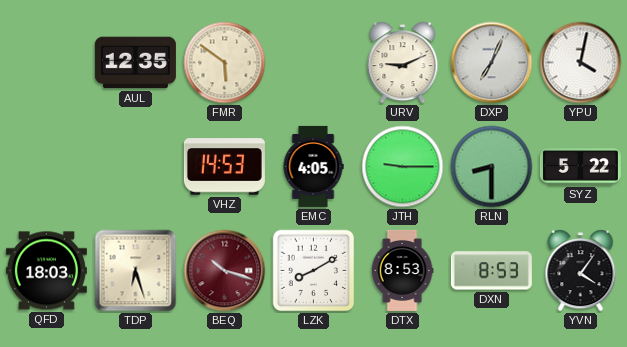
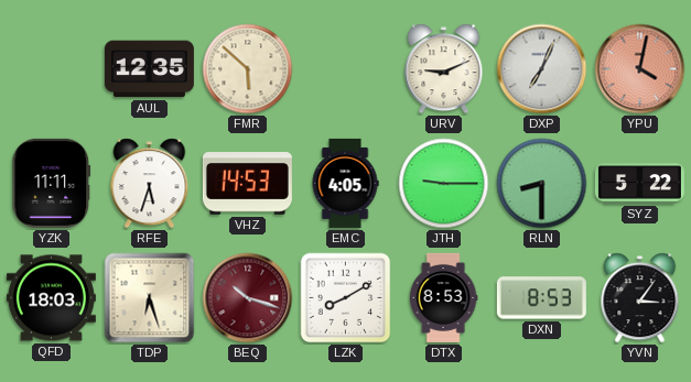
FMR: 5:51 -> 5:52
YPU dial: white -> salmon
YZK: none -> 11:11
RFE: none -> 5:33
YVN: 4:06 -> 3:06
